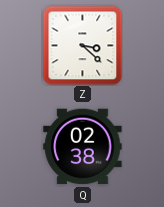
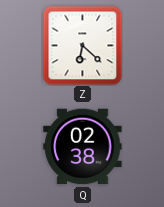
Z: 3:22 -> 6:22
